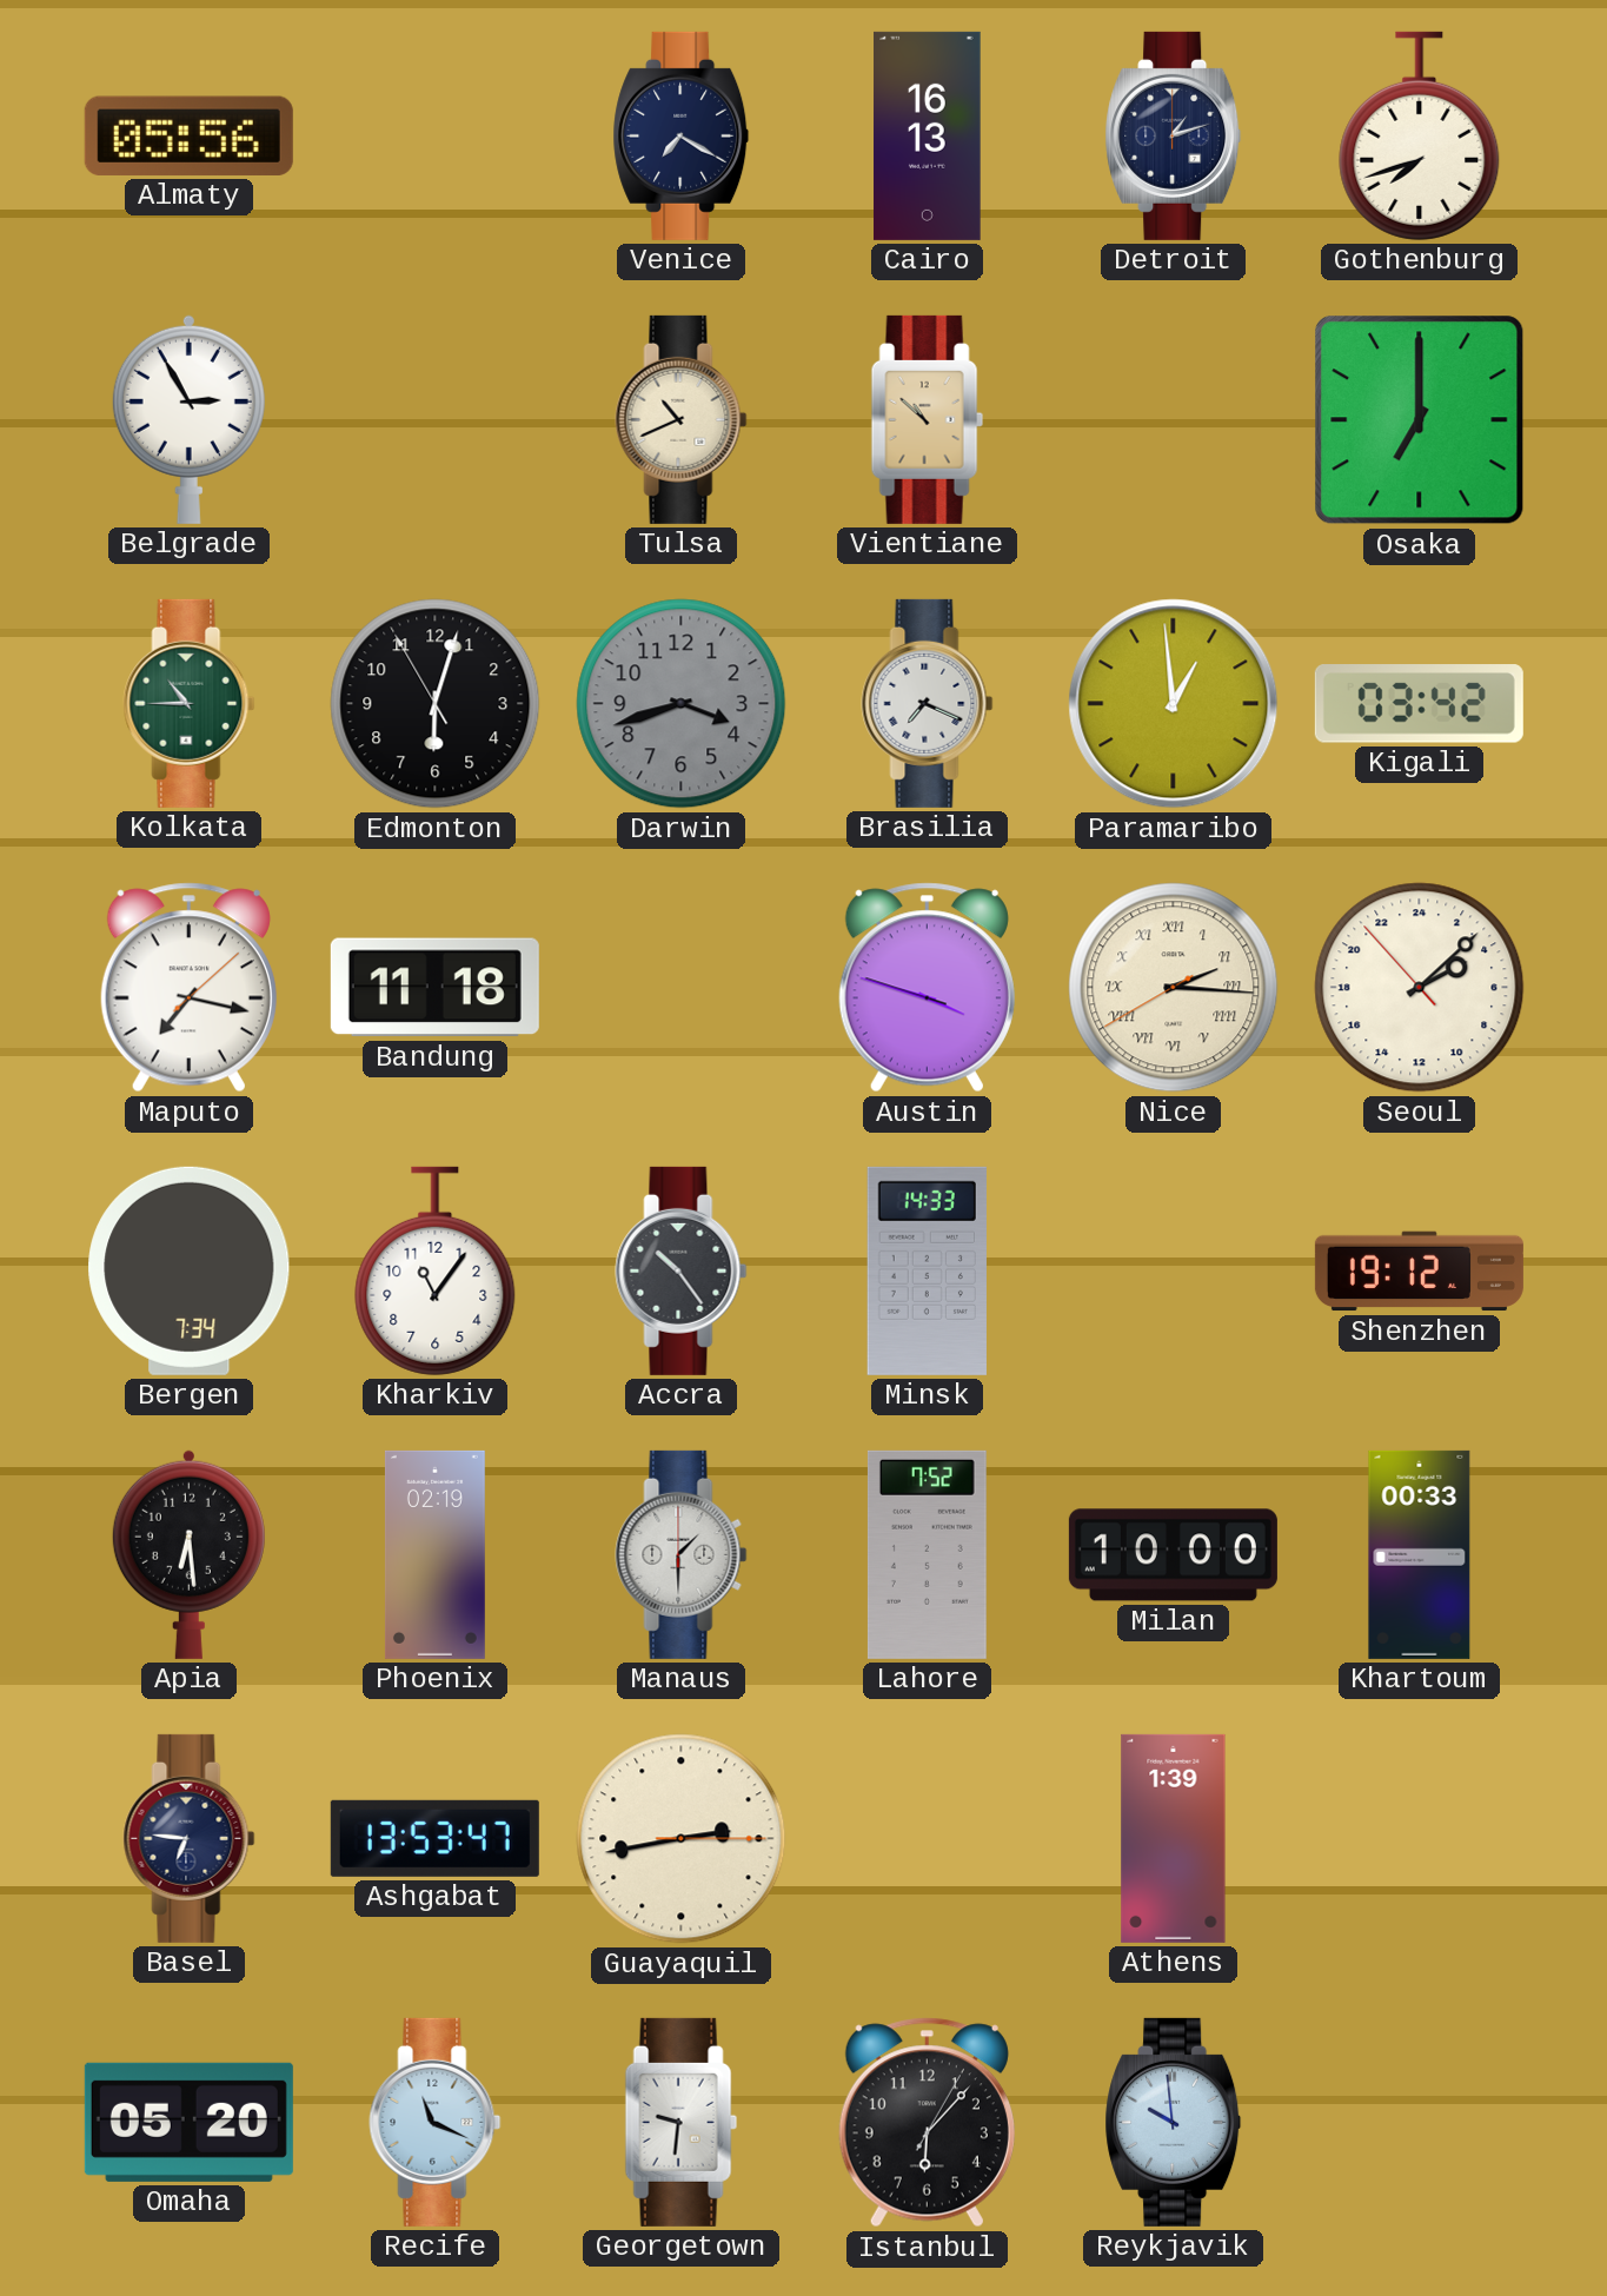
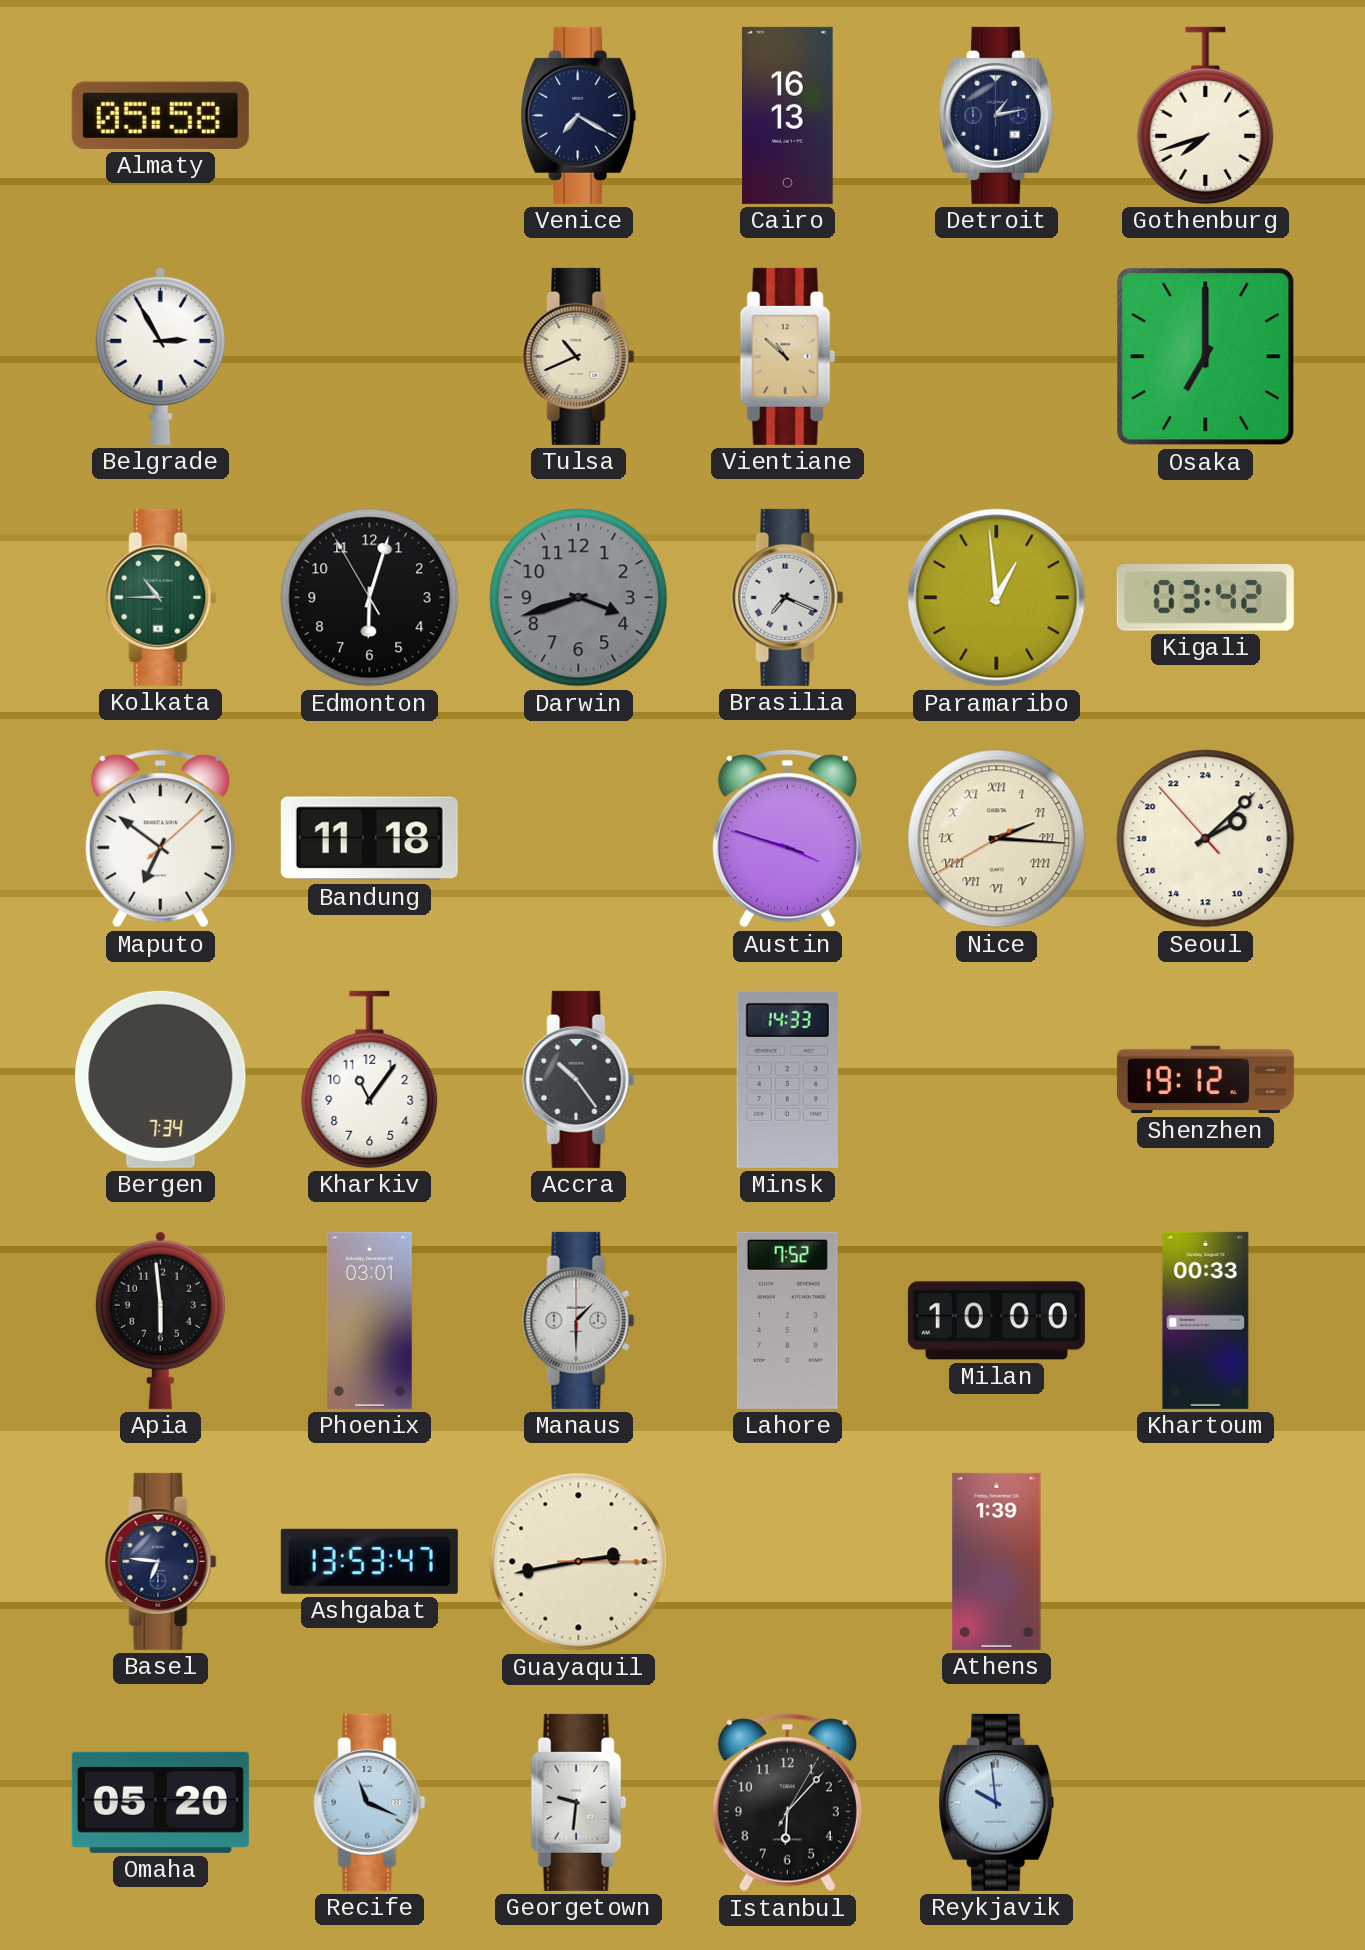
Almaty: 05:56 -> 05:58
Detroit: 1:12 -> 1:13
Maputo: 7:17 -> 6:51
Apia: 6:29 -> 5:59
Phoenix: 02:19 -> 03:01
